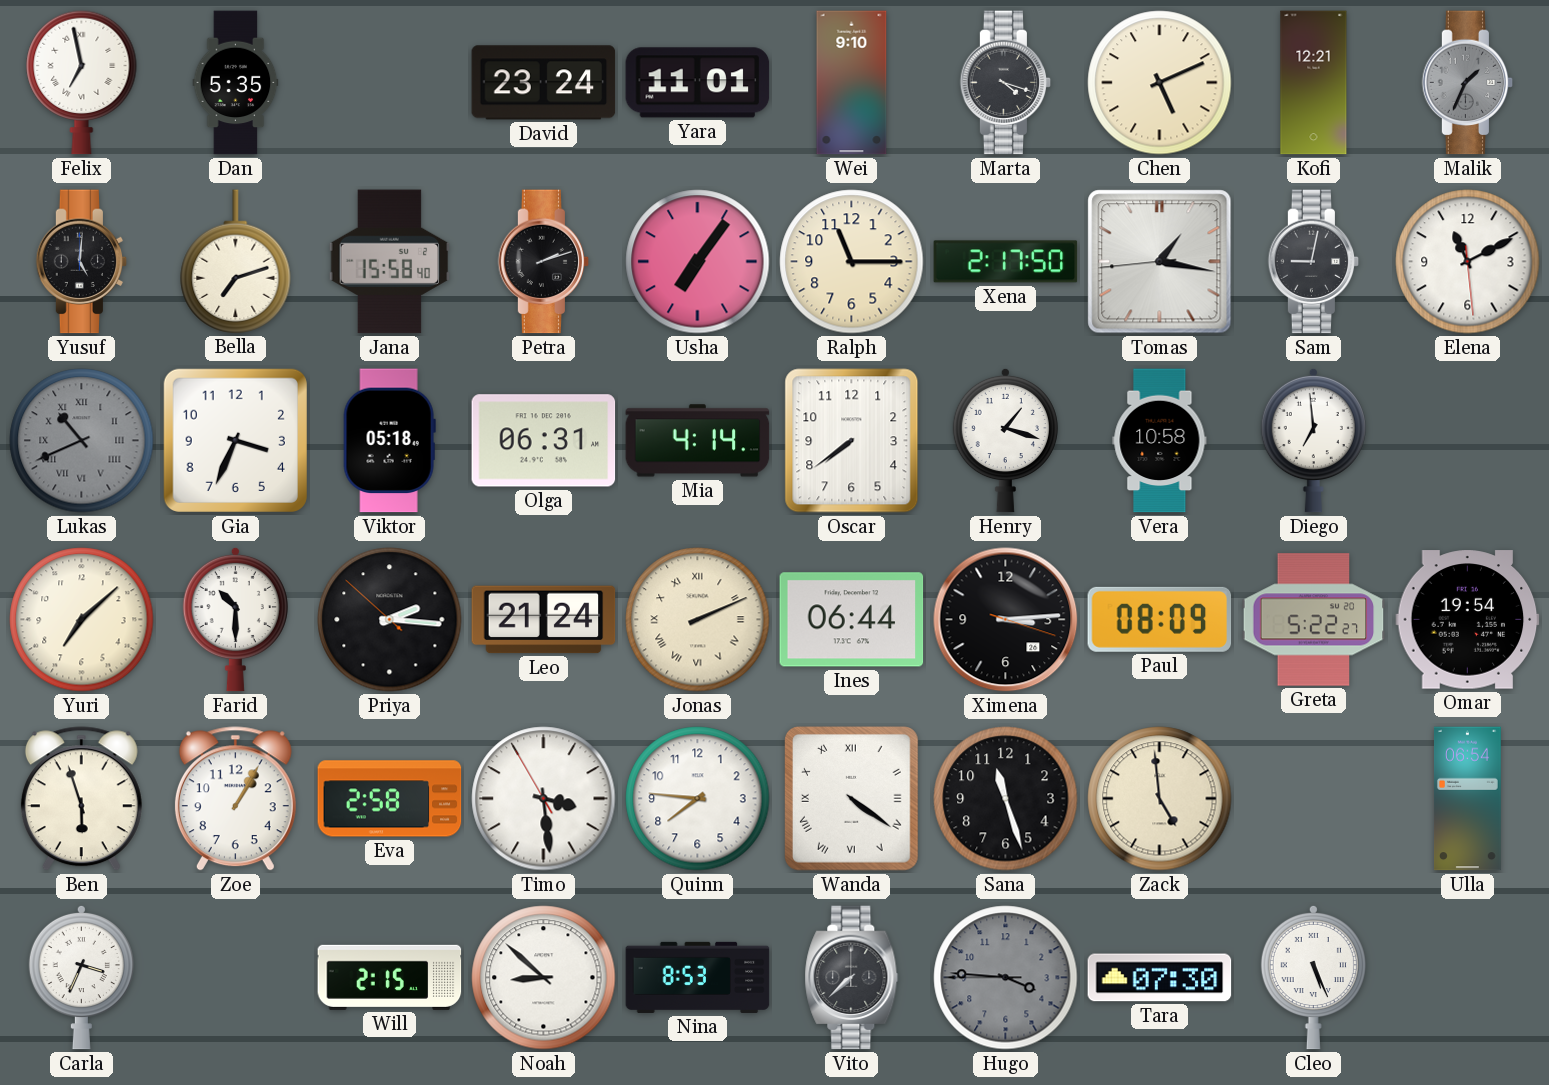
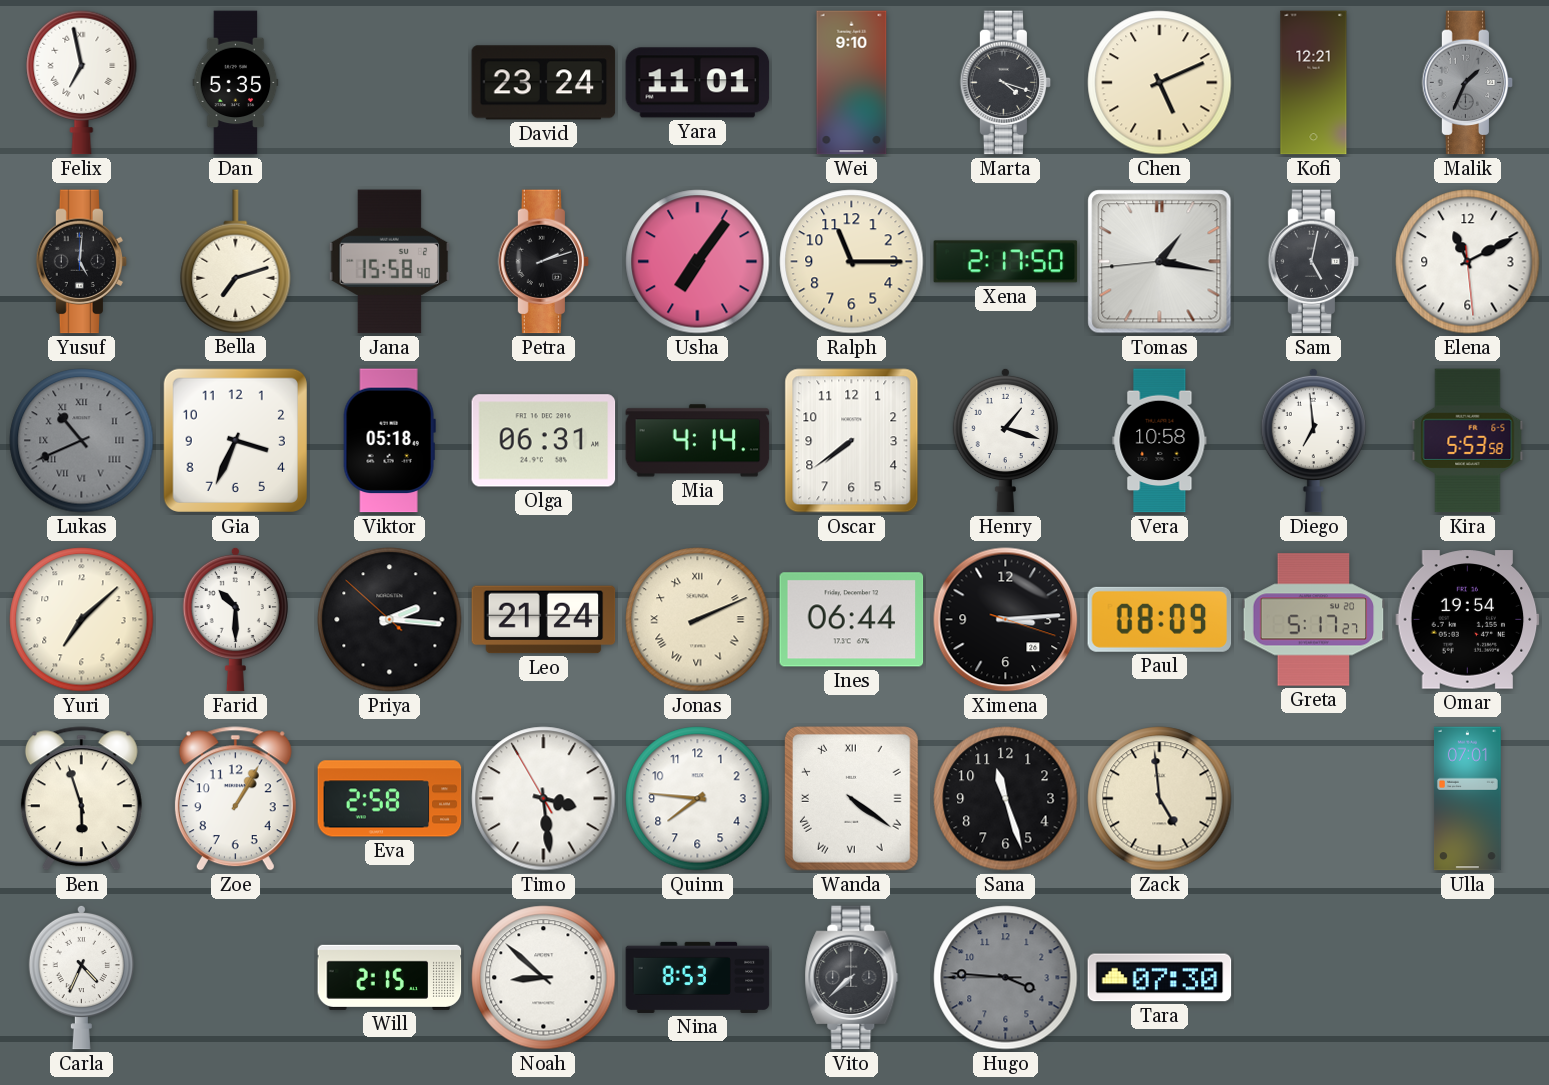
Sam: 9:02 -> 5:02
Kira: none -> 5:53
Greta: 5:22 -> 5:17
Ulla: 06:54 -> 07:01
Carla: 3:34 -> 4:34
Cleo: 5:26 -> none
